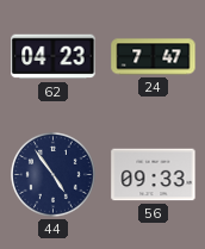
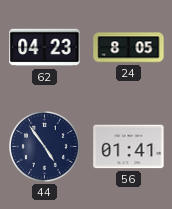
24: 7:47 -> 8:05
56: 09:33 -> 01:41
